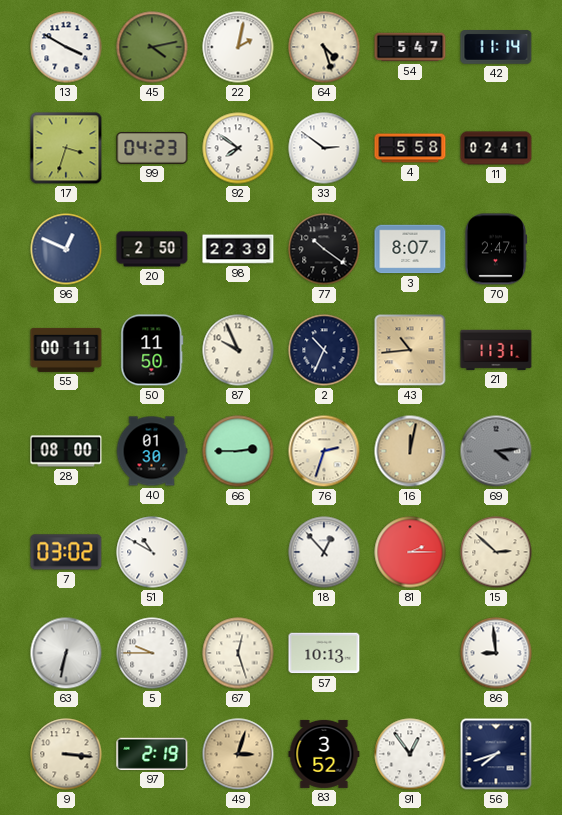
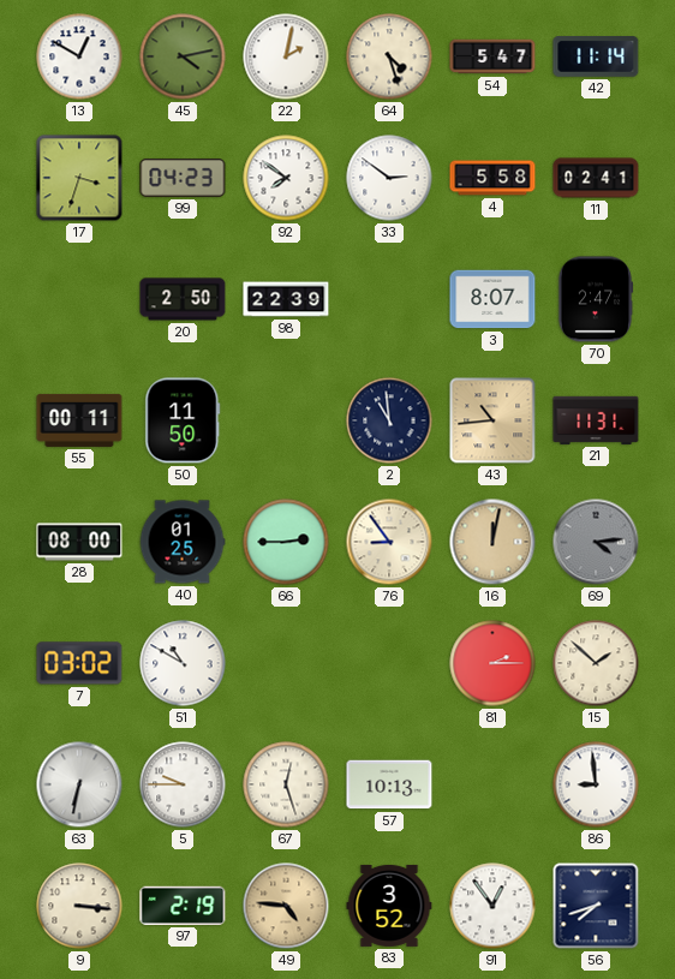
13: 3:50 -> 12:50
96: 12:49 -> none
77: 10:21 -> none
87: 9:56 -> none
2: 10:34 -> 10:59
40: 01:30 -> 01:25
76: 2:33 -> 8:54
18: 12:53 -> none
15: 2:52 -> 1:52
49: 3:03 -> 4:46
